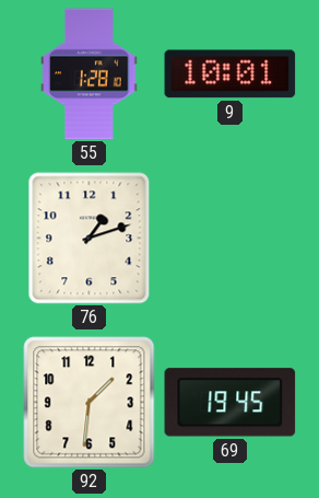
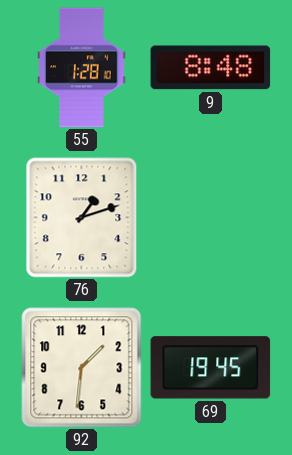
9: 10:01 -> 8:48
